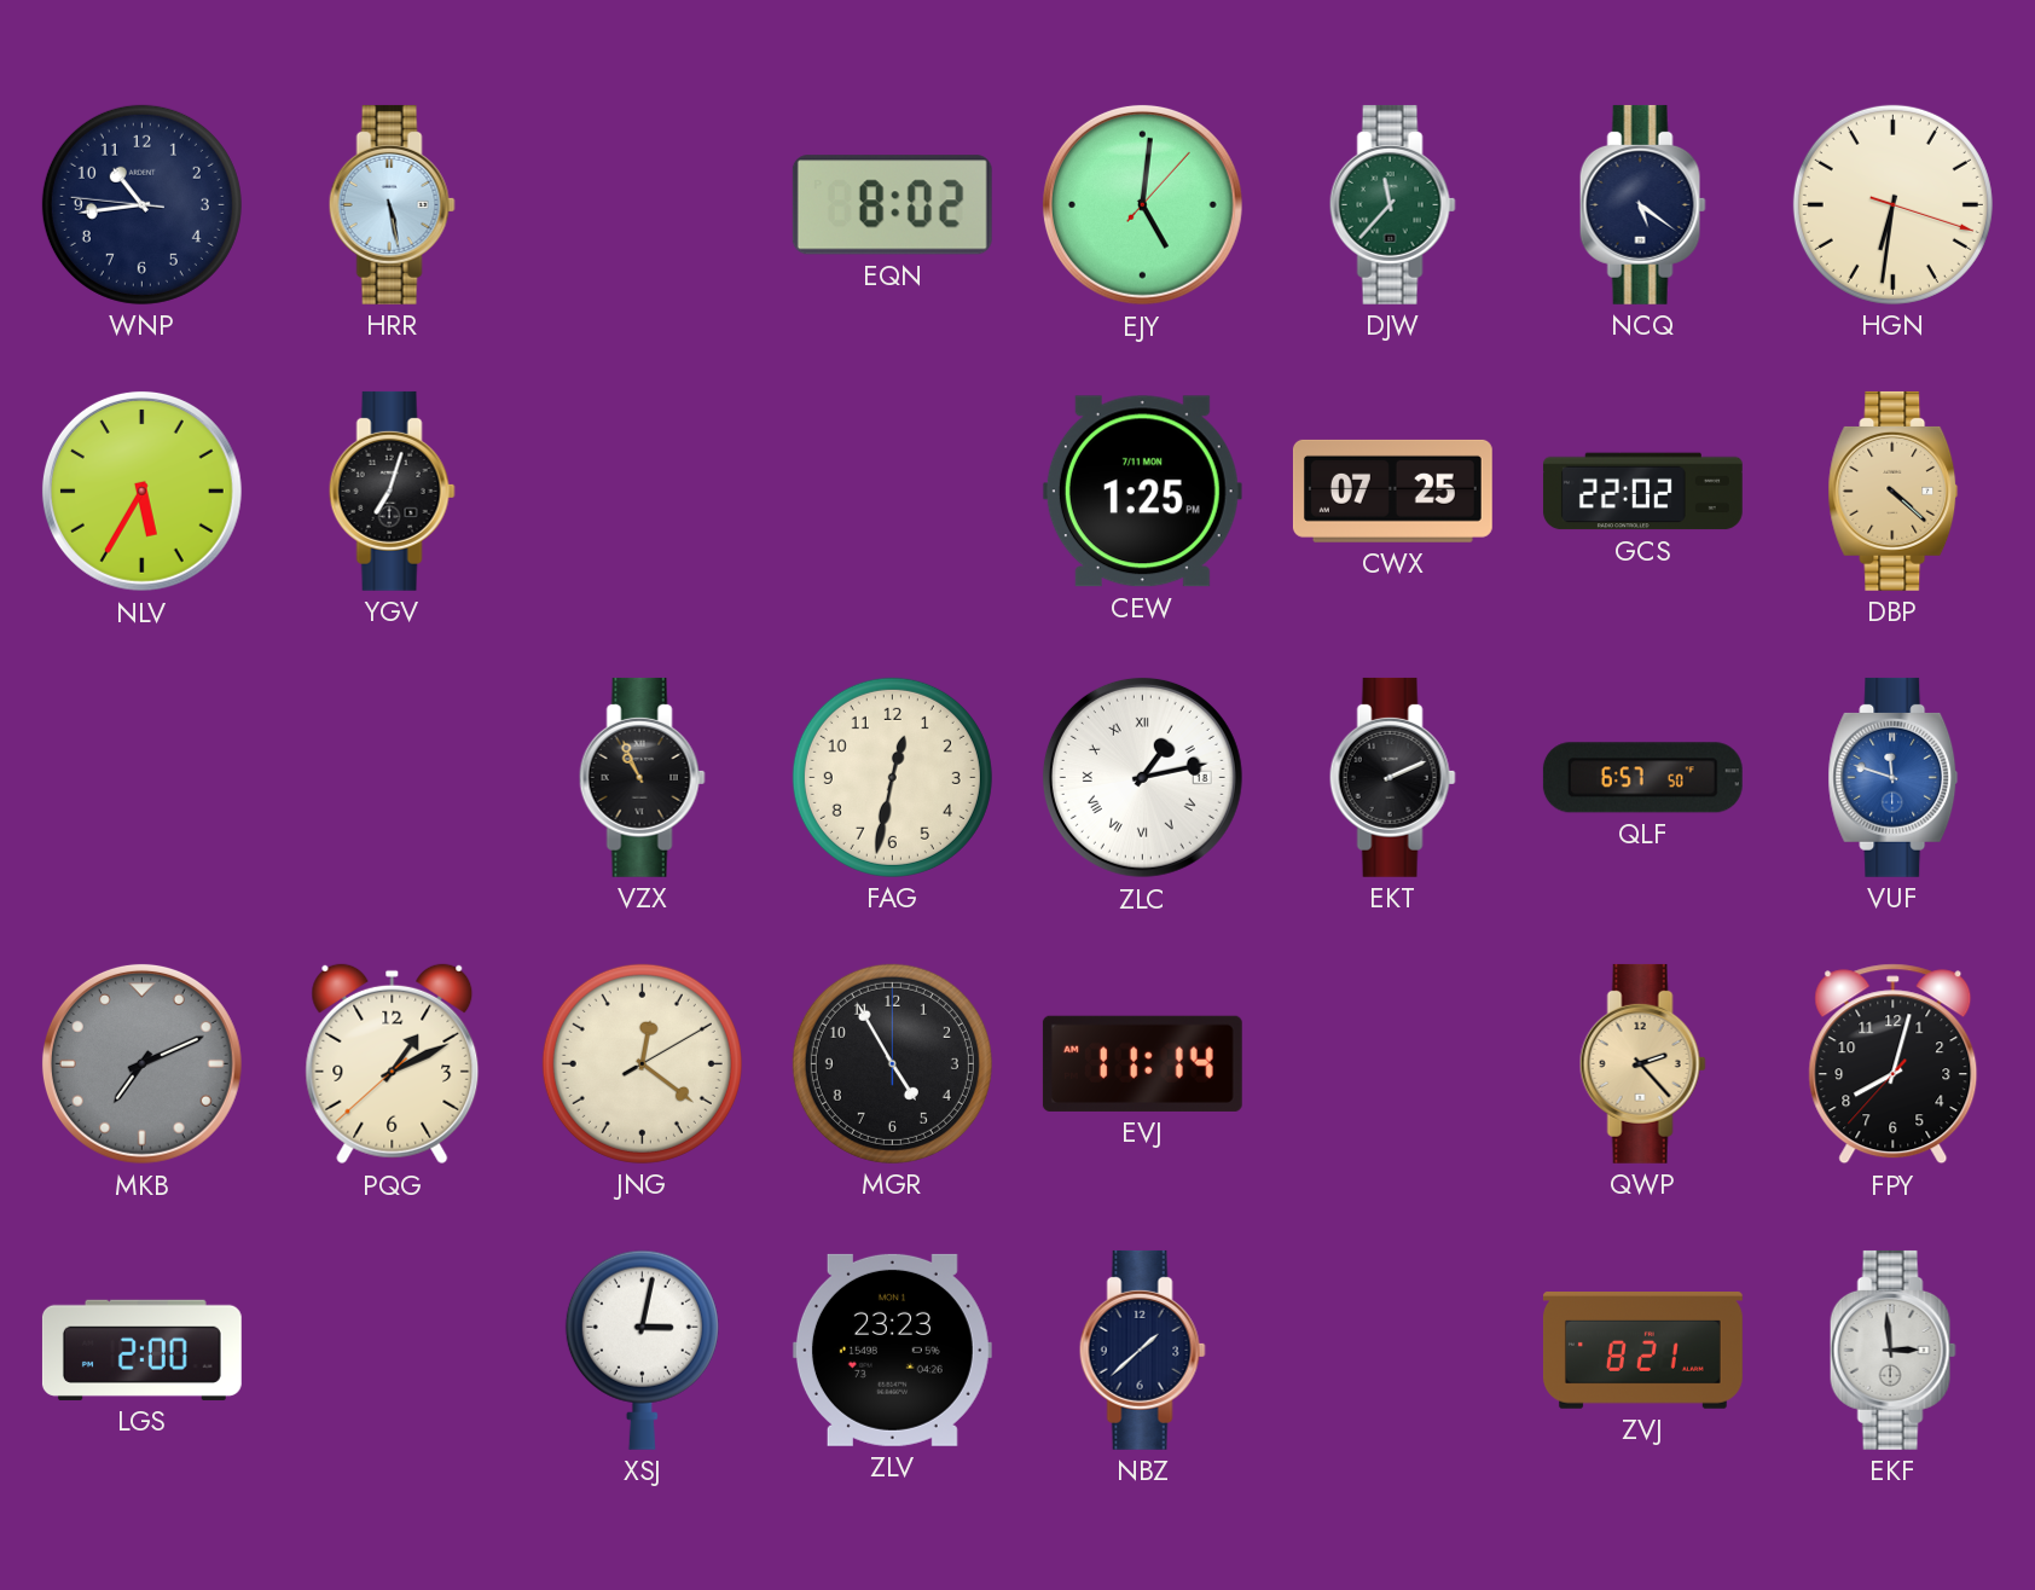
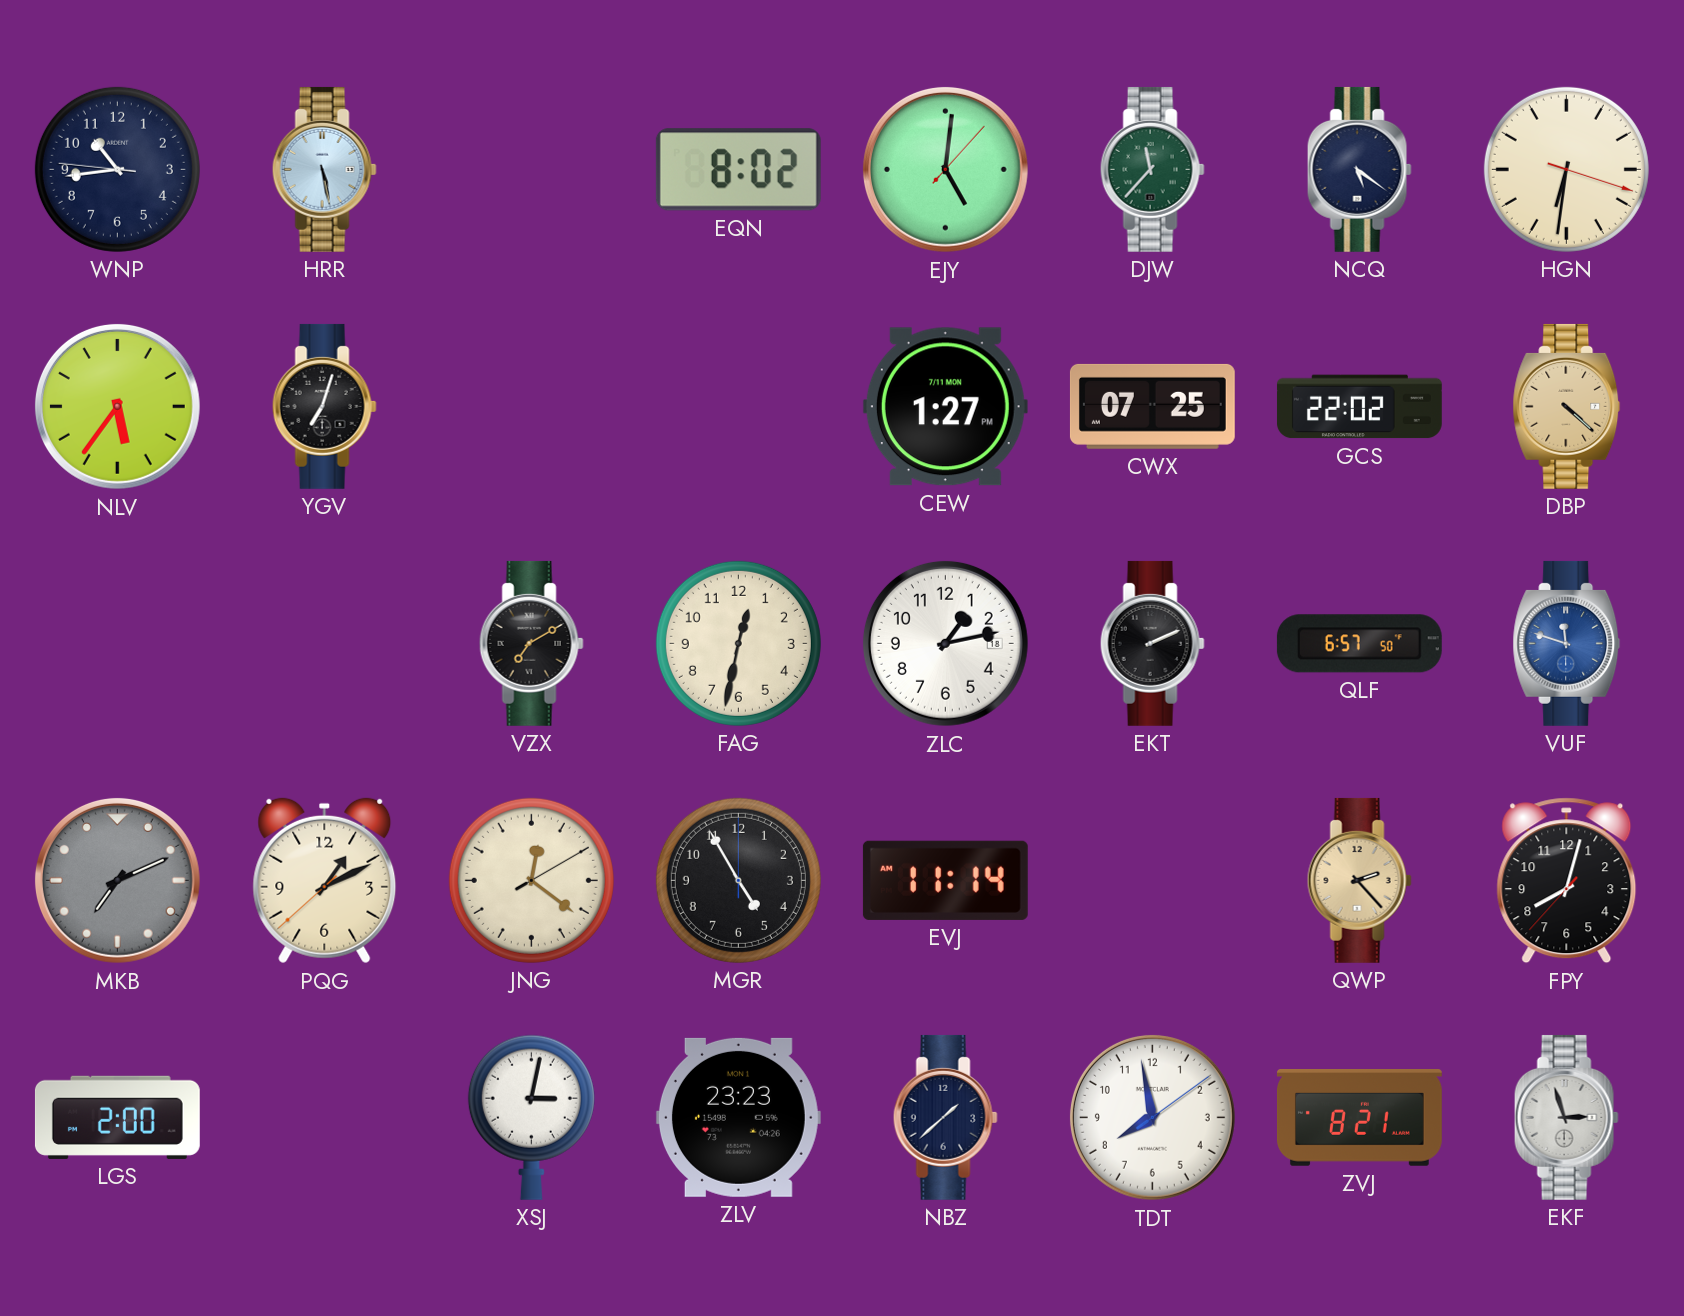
NLV: 5:35 -> 5:36
CEW: 1:25 -> 1:27
VZX: 10:56 -> 7:10
ZLC numerals: Roman -> Arabic
TDT: none -> 7:58
EKF: 2:59 -> 2:57
